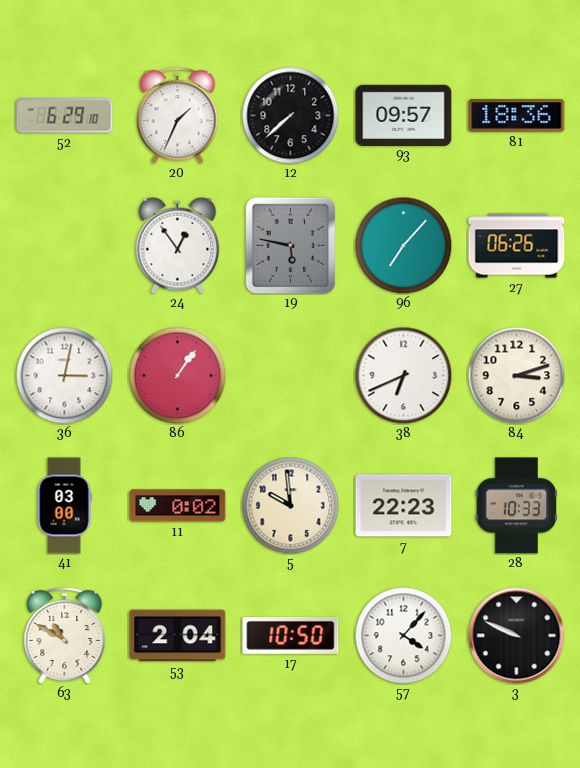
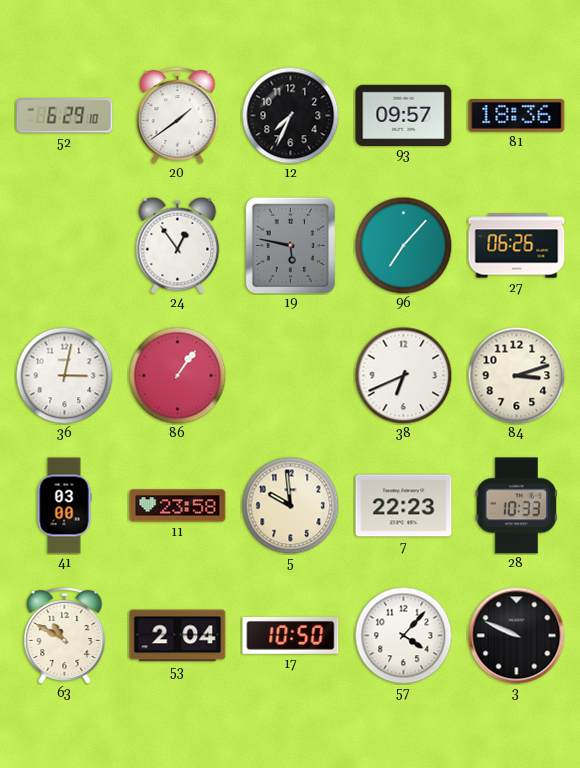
20: 1:34 -> 1:39
12: 7:38 -> 7:34
11: 0:02 -> 23:58
